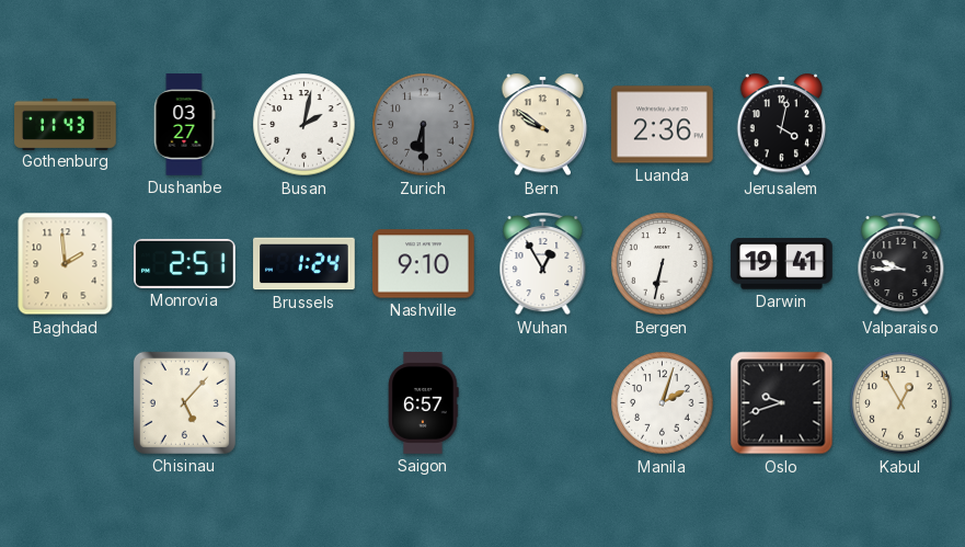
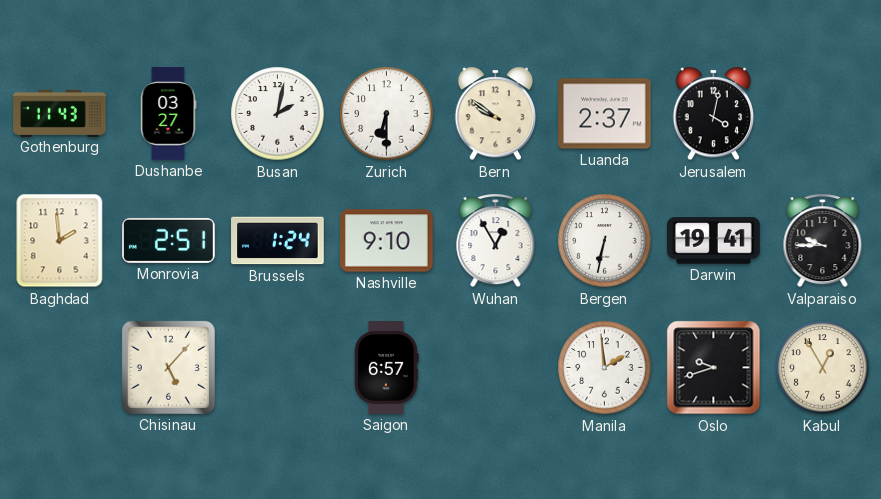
Zurich dial: grey -> white
Luanda: 2:36 -> 2:37
Manila: 2:03 -> 1:59
